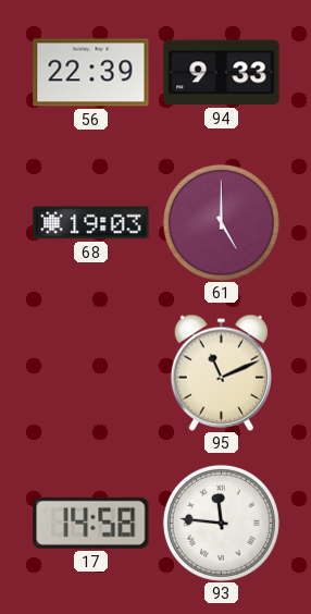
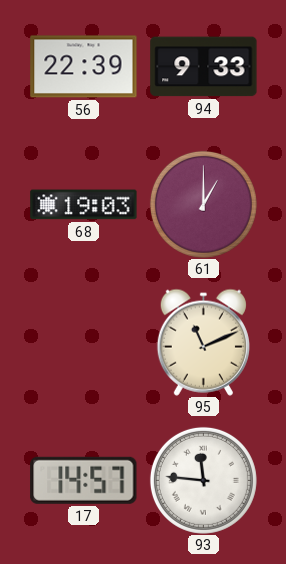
61: 5:00 -> 1:00
17: 14:58 -> 14:57
